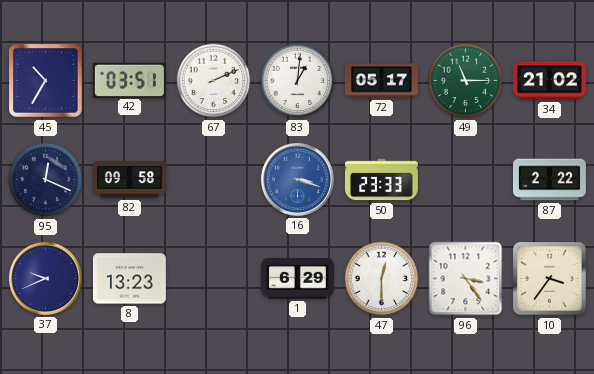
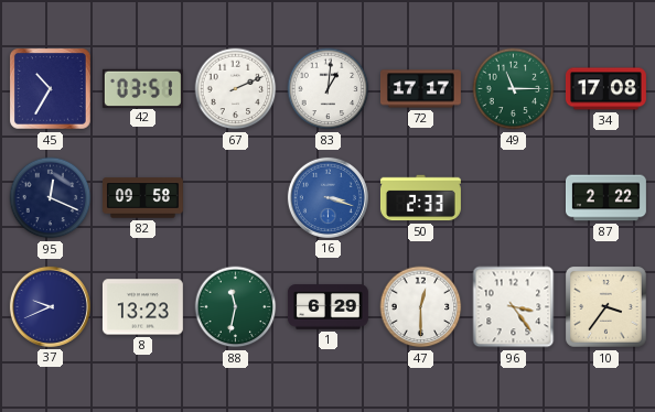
72: 05:17 -> 17:17
34: 21:02 -> 17:08
50: 23:33 -> 2:33
88: none -> 11:32
